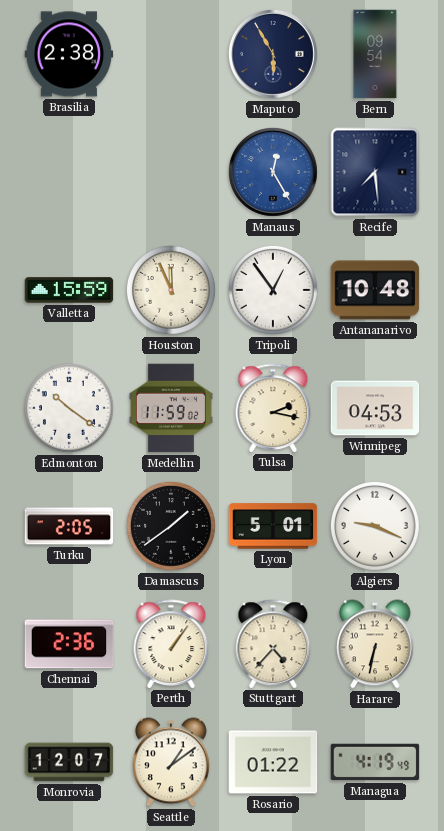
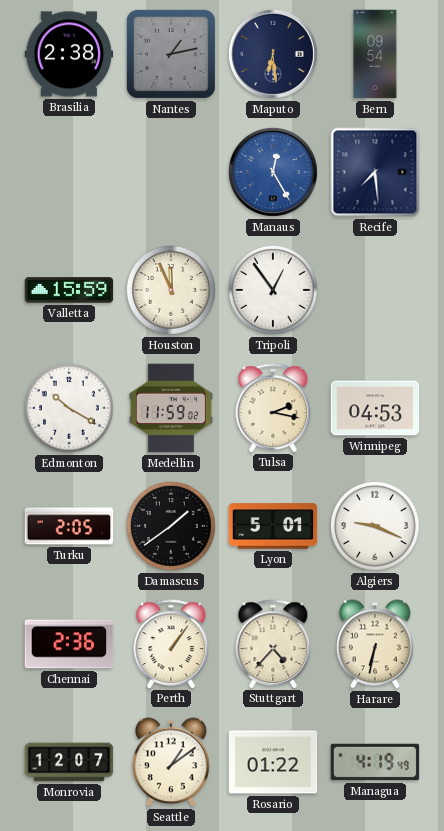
Nantes: none -> 1:13
Maputo: 5:55 -> 6:29
Antananarivo: 10:48 -> none
Edmonton: 10:21 -> 10:20
